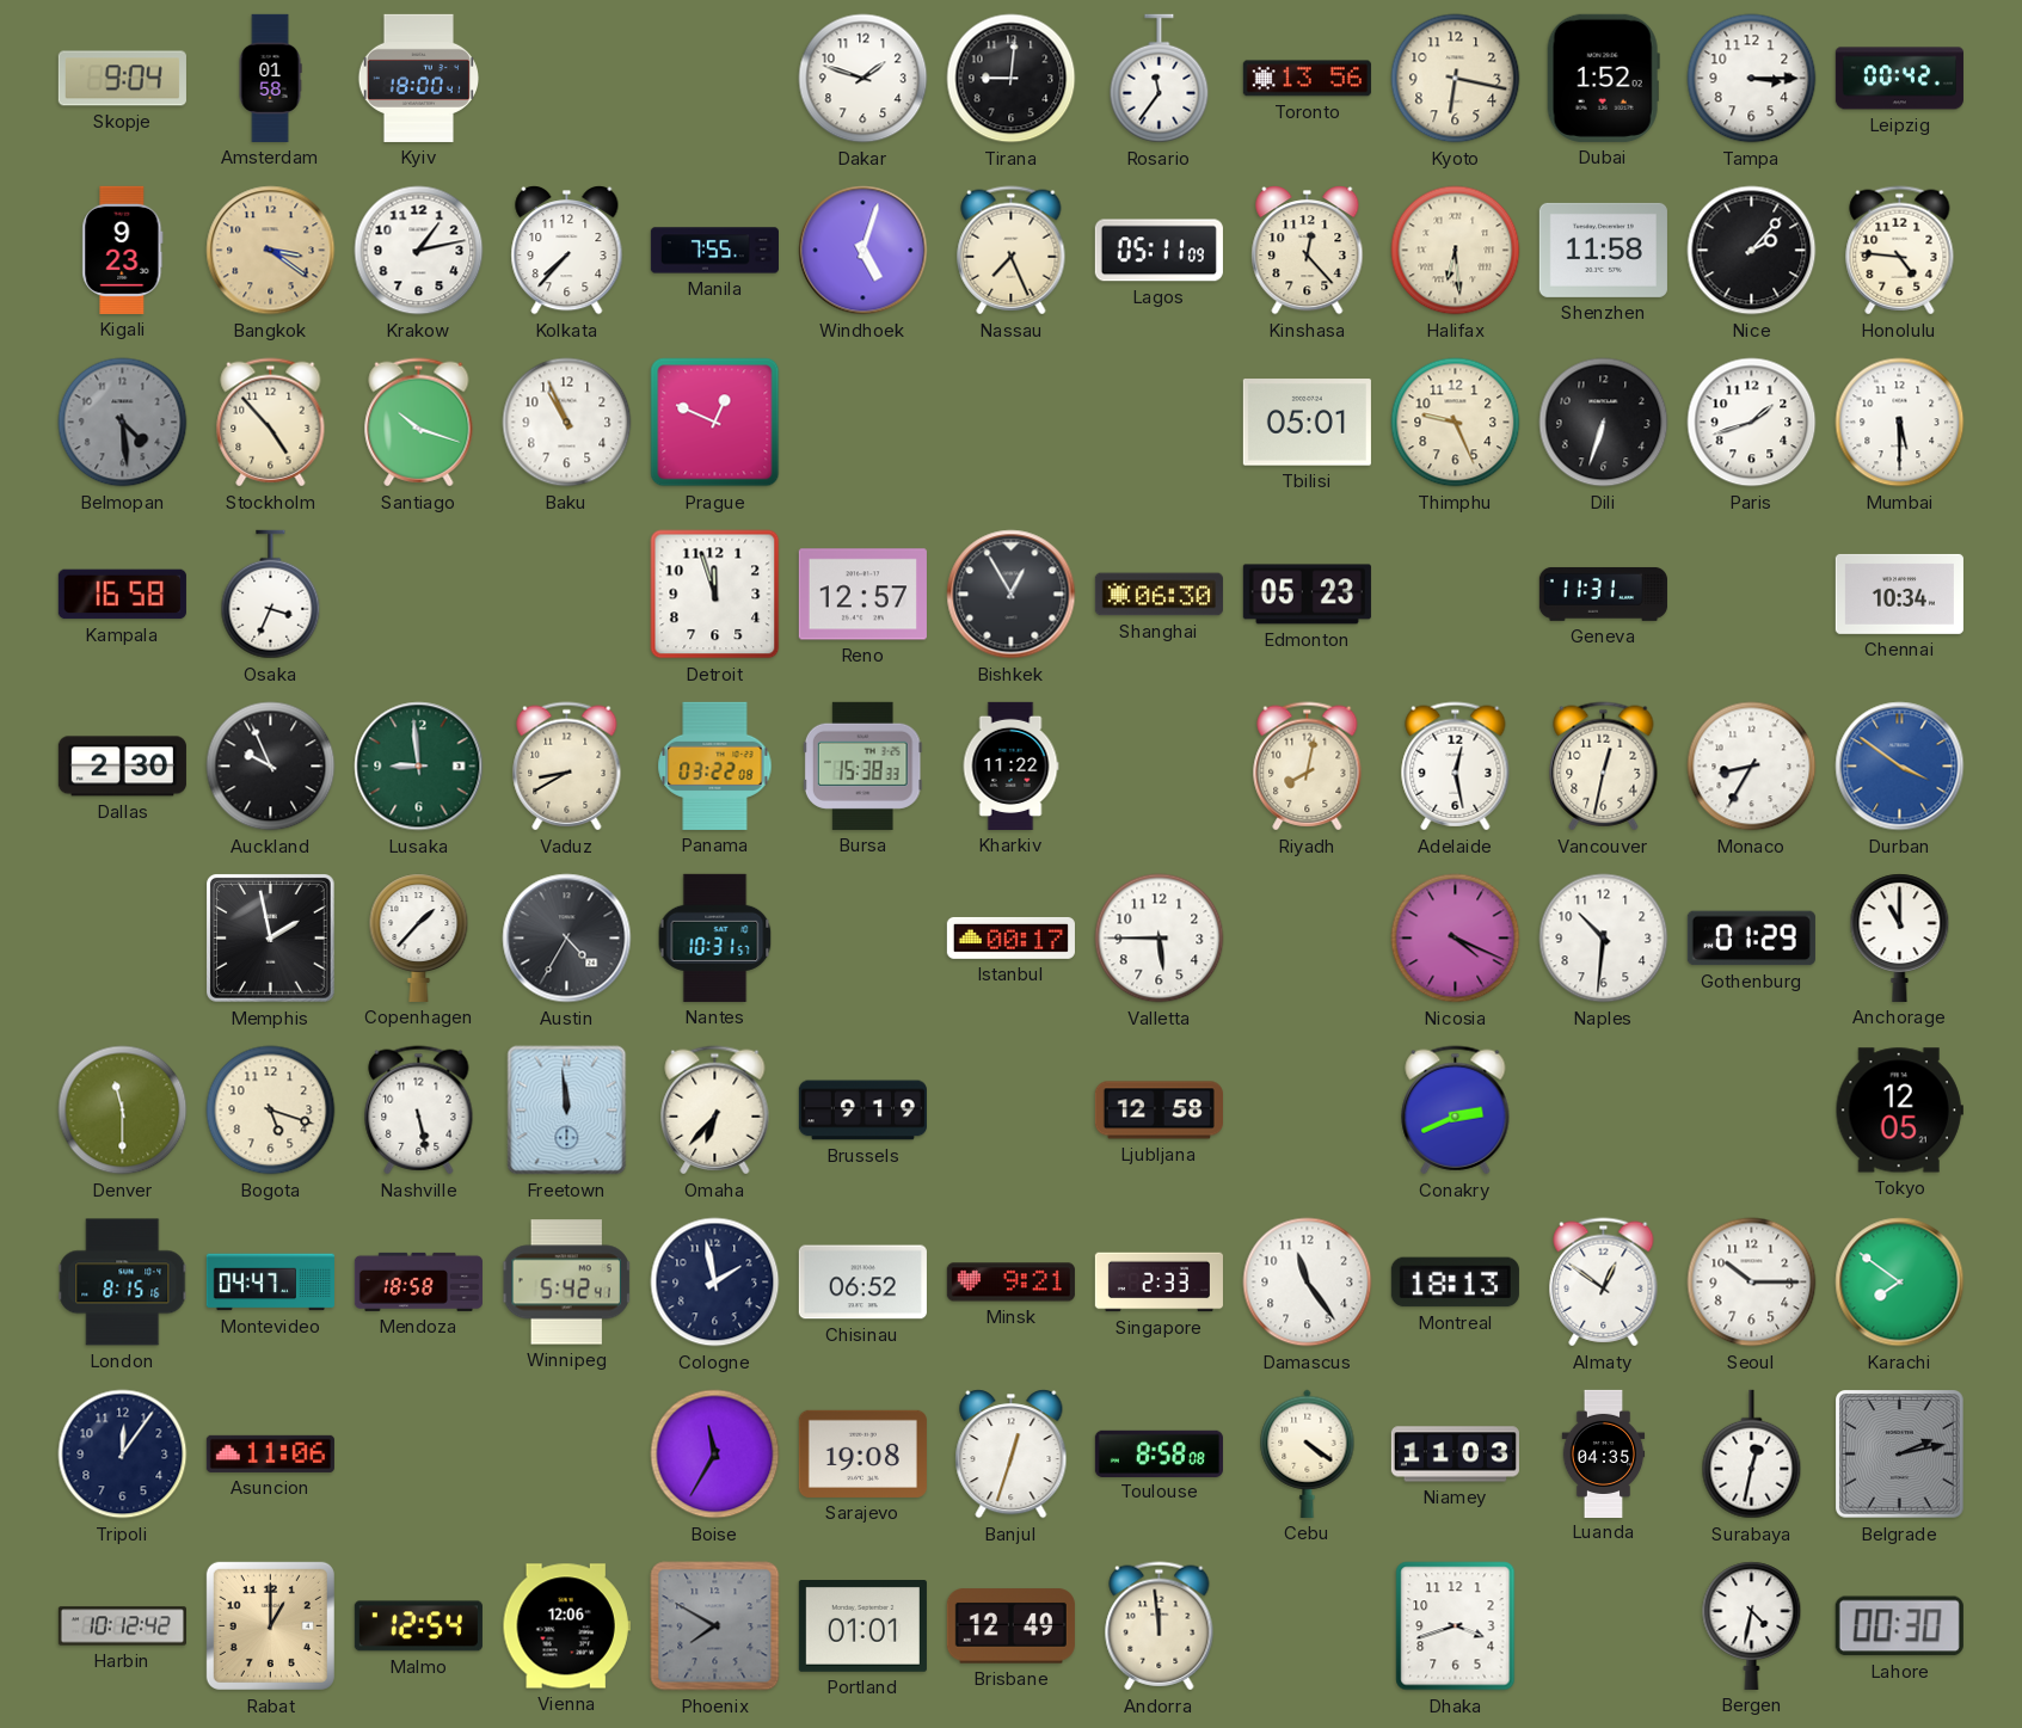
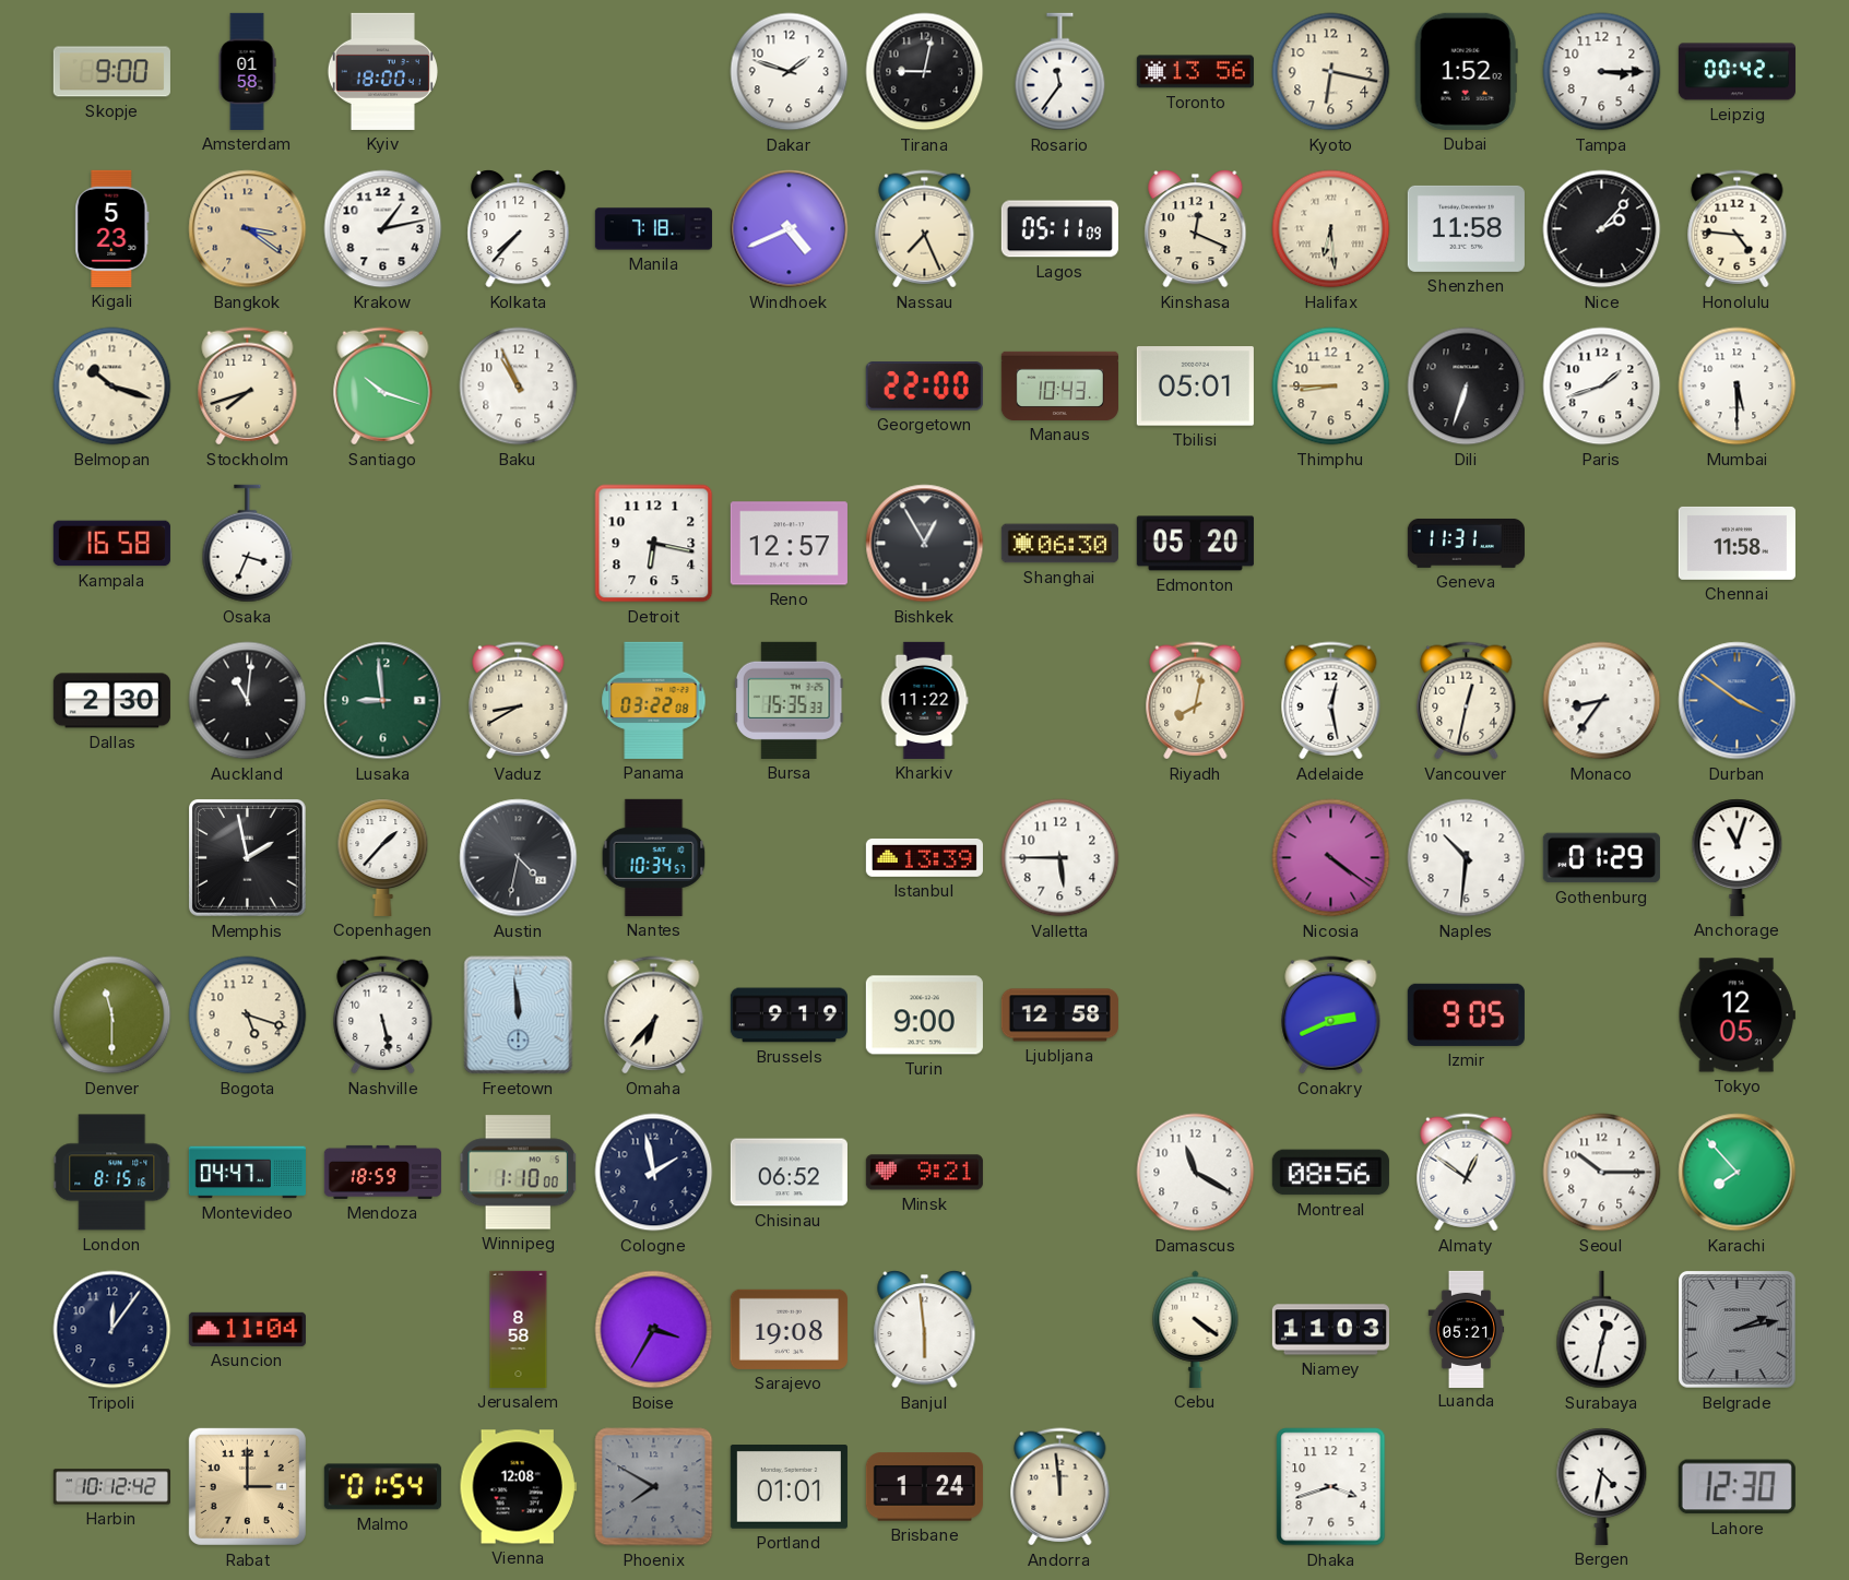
Skopje: 9:04 -> 9:00
Tirana: 9:01 -> 9:02
Kigali: 9:23 -> 5:23
Manila: 7:55 -> 7:18
Windhoek: 5:03 -> 4:41
Kinshasa: 12:23 -> 12:19
Belmopan: 4:29 -> 10:18
Belmopan dial: grey -> cream
Stockholm: 4:53 -> 7:42
Prague: 12:49 -> none
Georgetown: none -> 22:00
Manaus: none -> 10:43
Thimphu: 9:26 -> 8:45
Detroit: 11:57 -> 6:17
Edmonton: 05:23 -> 05:20
Chennai: 10:34 -> 11:58
Auckland: 9:56 -> 11:01
Bursa: 15:38 -> 15:35
Monaco: 8:35 -> 8:36
Austin: 4:35 -> 4:32
Nantes: 10:31 -> 10:34
Istanbul: 00:17 -> 13:39
Nicosia: 4:19 -> 4:21
Anchorage: 11:00 -> 11:03
Turin: none -> 9:00
Izmir: none -> 9:05
Mendoza: 18:58 -> 18:59
Winnipeg: 5:42 -> 1:10
Singapore: 2:33 -> none
Damascus: 11:24 -> 11:20
Montreal: 18:13 -> 08:56
Karachi: 7:51 -> 7:53
Asuncion: 11:06 -> 11:04
Jerusalem: none -> 8:58
Boise: 11:35 -> 3:35
Banjul: 12:33 -> 5:59
Toulouse: 8:58 -> none
Luanda: 04:35 -> 05:21
Rabat: 1:00 -> 3:00
Malmo: 12:54 -> 01:54
Vienna: 12:06 -> 12:08
Brisbane: 12:49 -> 1:24
Lahore: 00:30 -> 12:30
